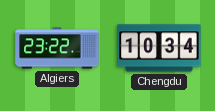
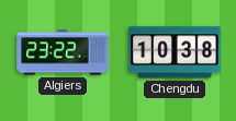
Chengdu: 10:34 -> 10:38
